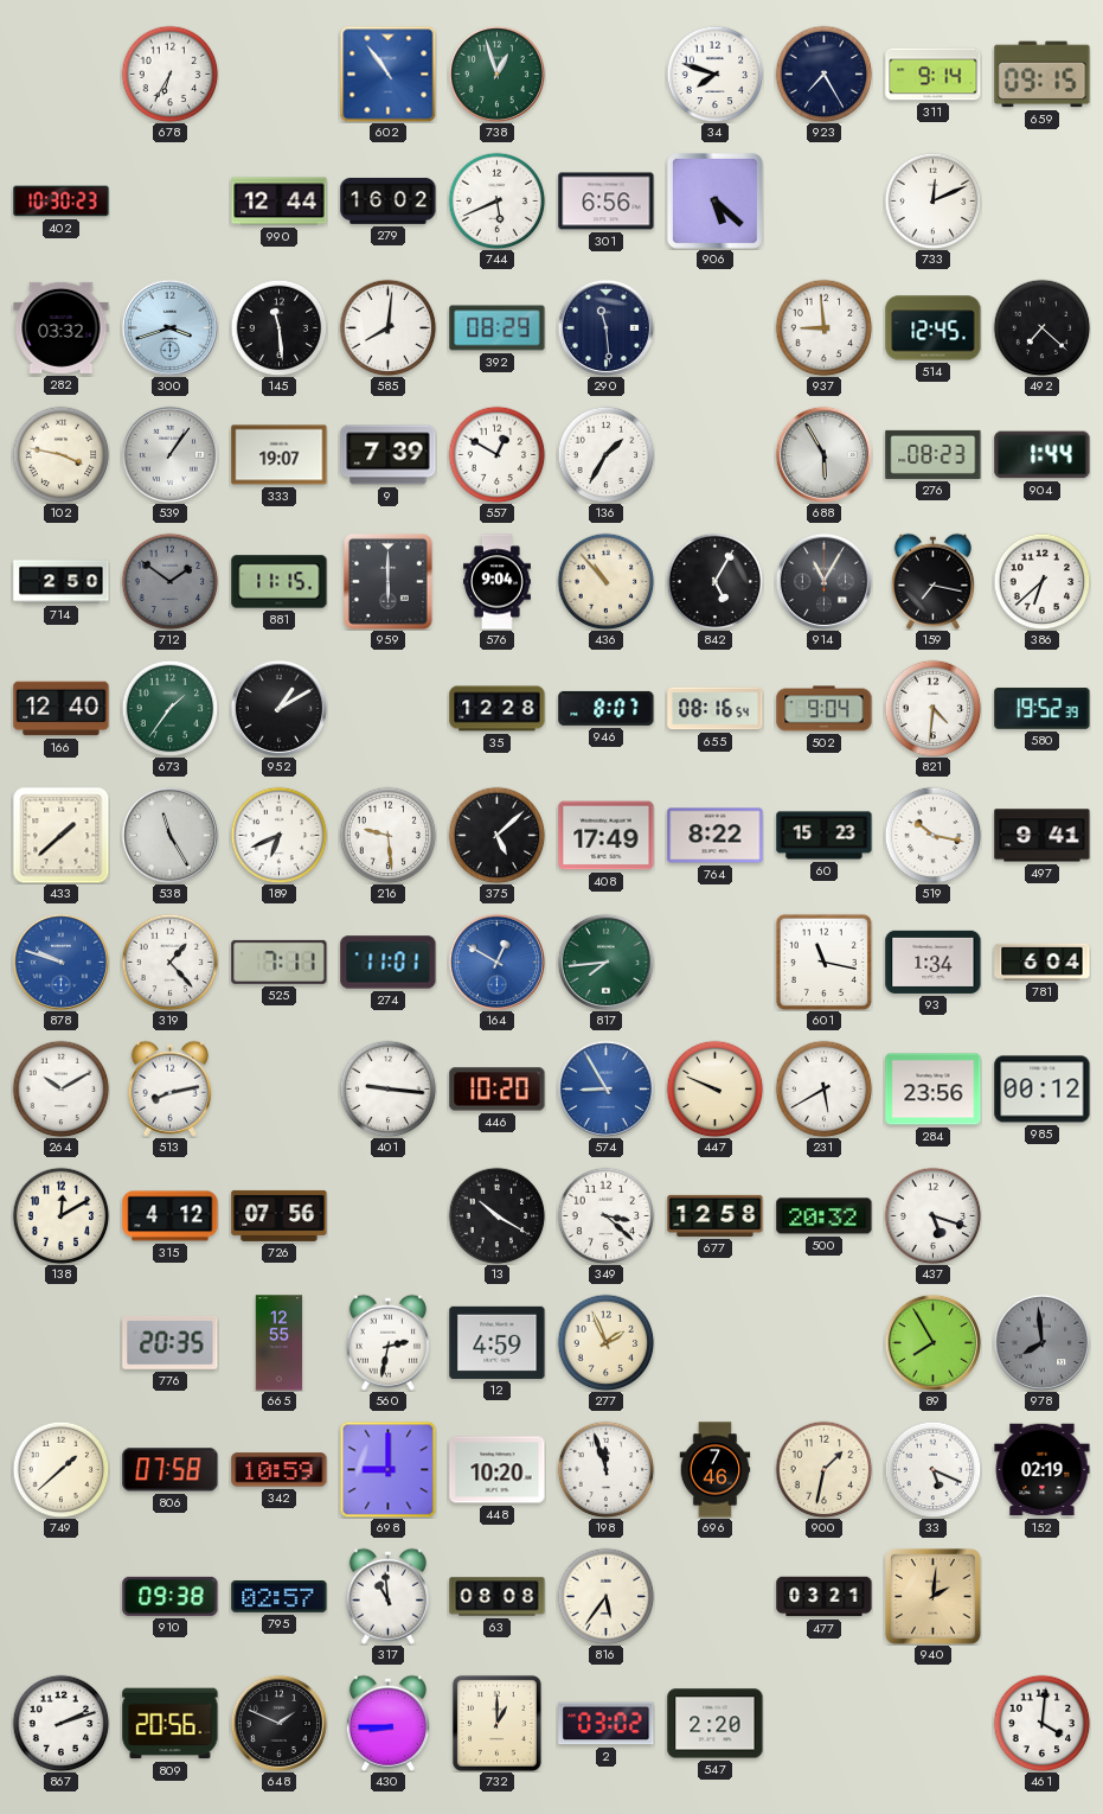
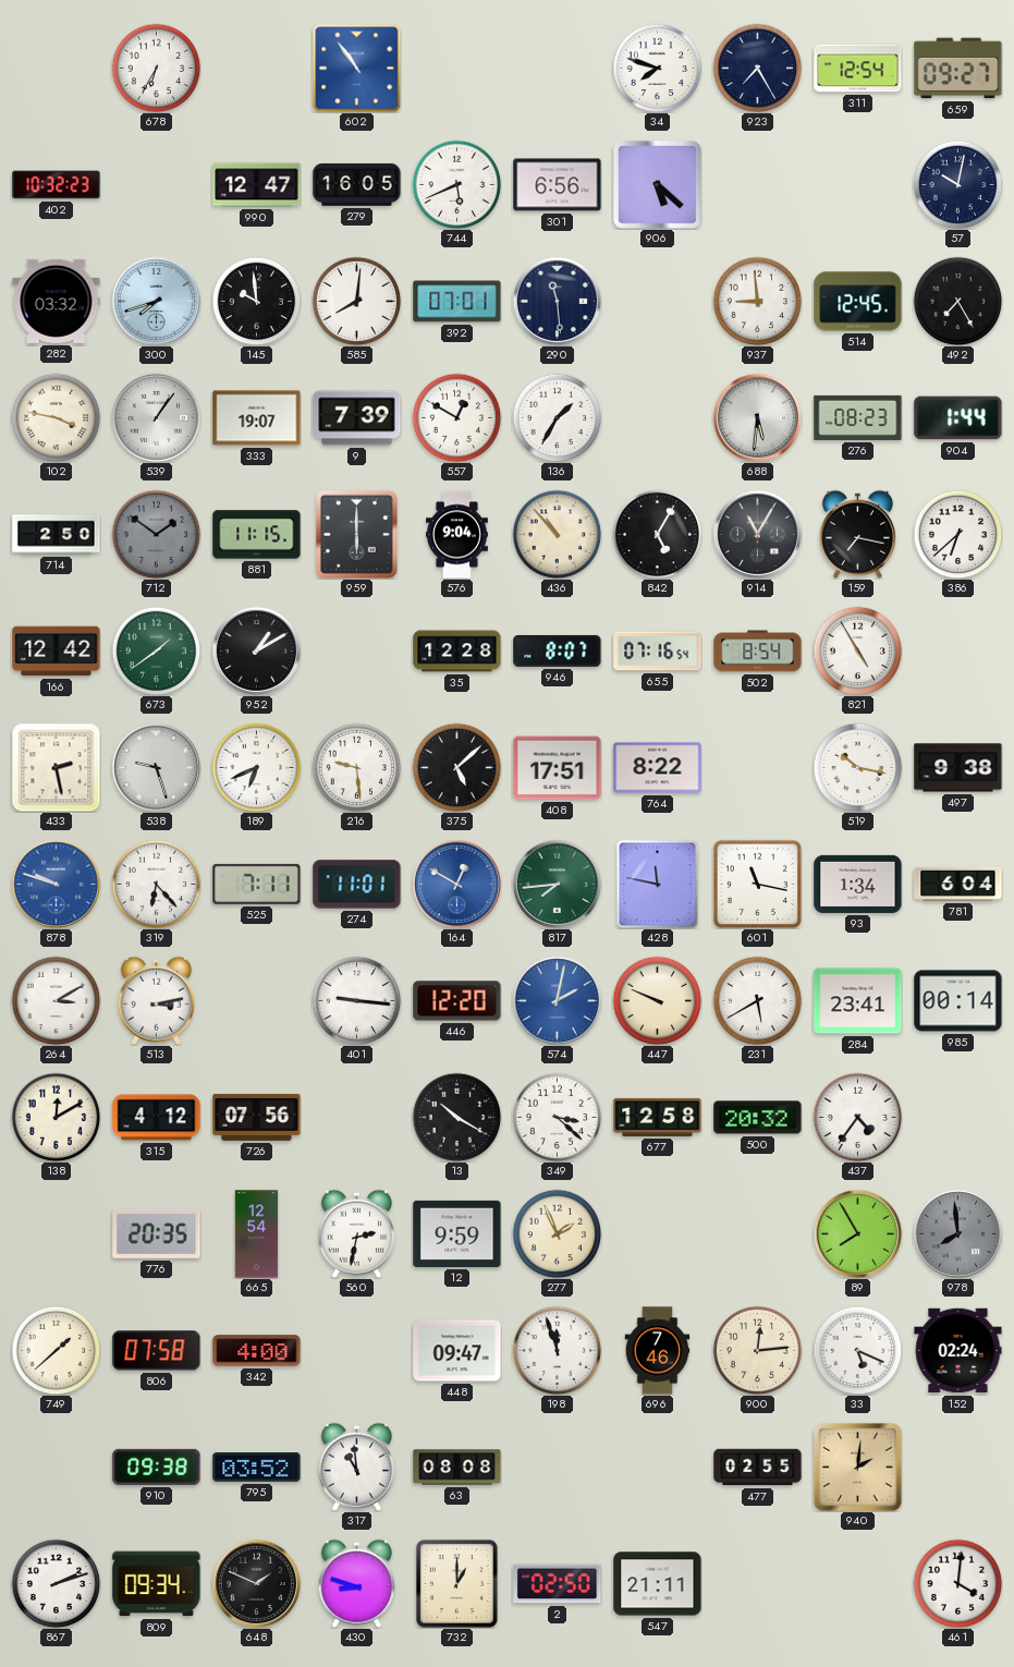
738: 12:57 -> none
311: 9:14 -> 12:54
659: 09:15 -> 09:27
402: 10:30 -> 10:32
990: 12:44 -> 12:47
279: 16:02 -> 16:05
733: 12:11 -> none
57: none -> 10:02
300: 3:42 -> 7:42
145: 11:29 -> 9:59
392: 08:29 -> 07:01
492: 7:22 -> 7:25
688: 5:55 -> 5:31
166: 12:40 -> 12:42
673: 1:36 -> 1:39
655: 08:16 -> 07:16
502: 9:04 -> 8:54
821: 4:31 -> 4:55
580: 19:52 -> none
433: 1:38 -> 2:28
538: 11:25 -> 9:27
408: 17:49 -> 17:51
60: 15:23 -> none
497: 9:41 -> 9:38
319: 1:23 -> 6:23
428: none -> 11:47
264: 10:10 -> 3:10
513: 8:13 -> 3:13
446: 10:20 -> 12:20
574: 8:55 -> 2:02
284: 23:56 -> 23:41
985: 00:12 -> 00:14
437: 5:18 -> 4:36
665: 12:55 -> 12:54
12: 4:59 -> 9:59
342: 10:59 -> 4:00
698: 9:00 -> none
448: 10:20 -> 09:47
900: 1:32 -> 12:14
152: 02:19 -> 02:24
795: 02:57 -> 03:52
816: 5:36 -> none
477: 03:21 -> 02:55
809: 20:56 -> 09:34
430: 8:45 -> 8:48
2: 03:02 -> 02:50
547: 2:20 -> 21:11
